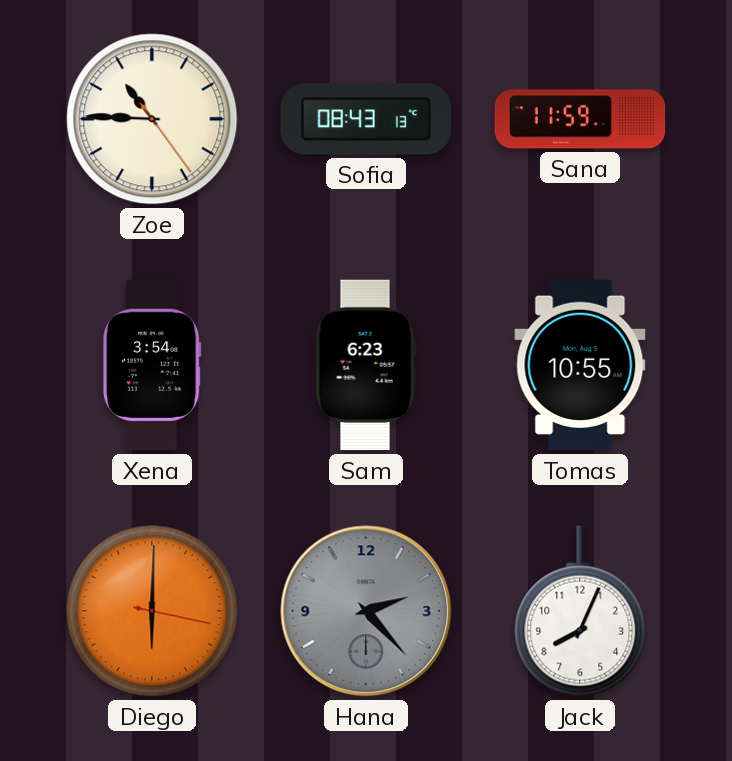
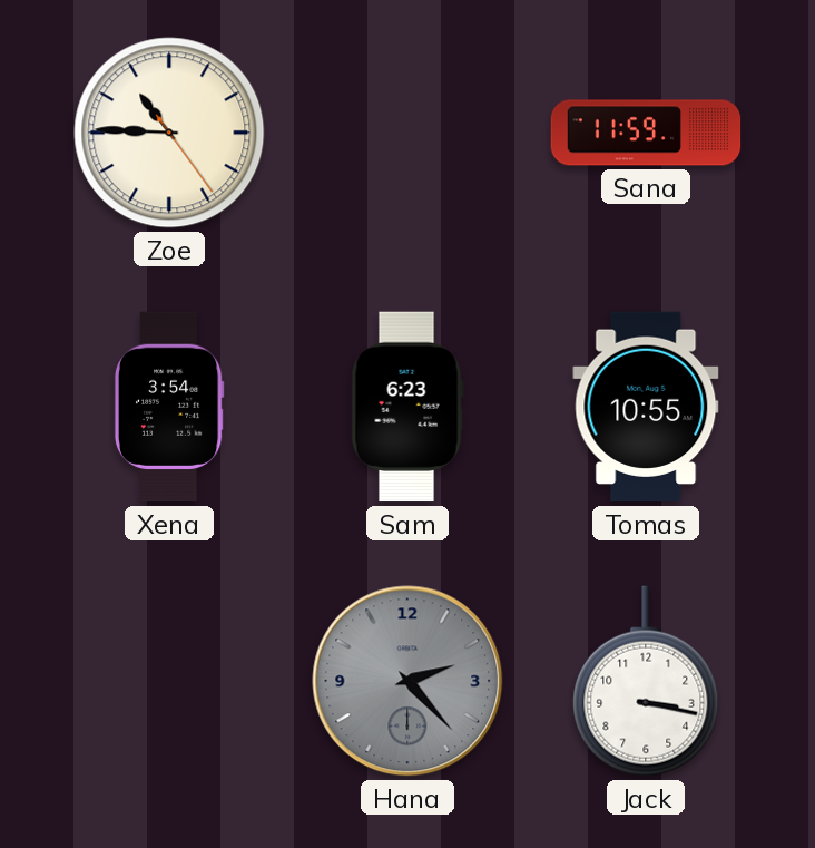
Sofia: 08:43 -> none
Diego: 6:00 -> none
Jack: 8:04 -> 3:17
